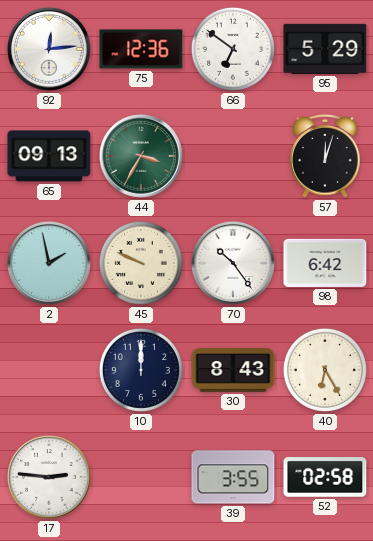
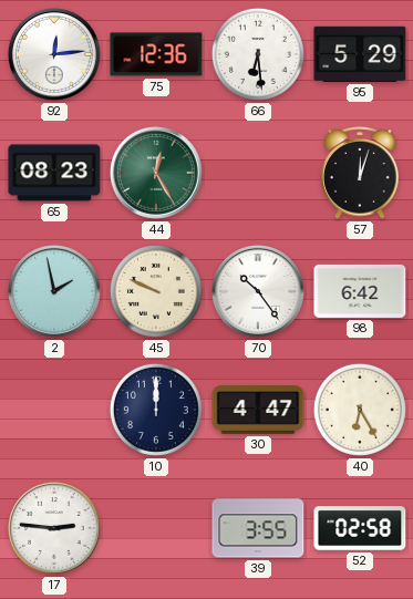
66: 6:51 -> 6:29
65: 09:13 -> 08:23
44: 3:35 -> 12:25
30: 8:43 -> 4:47
